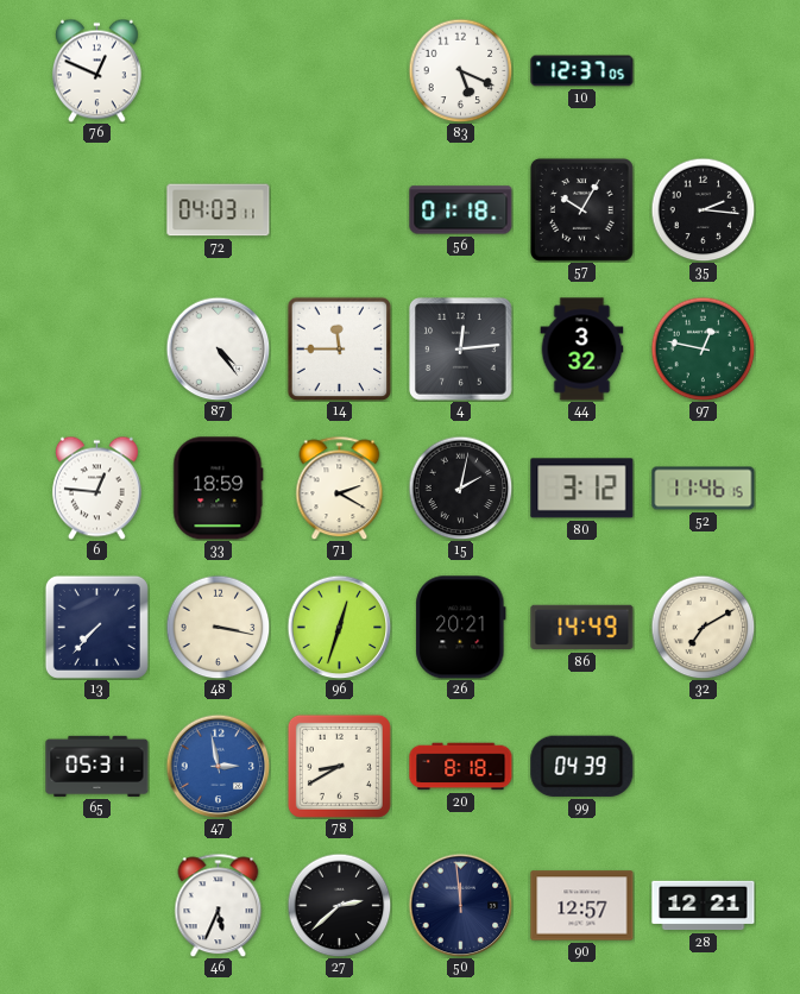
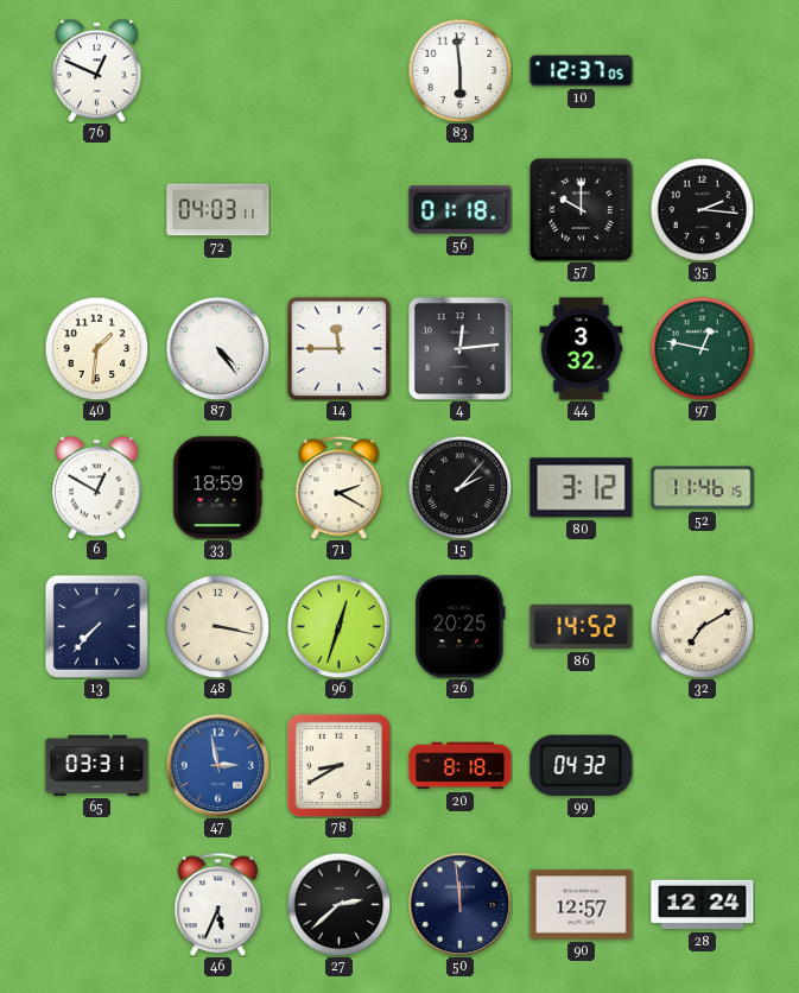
83: 5:19 -> 5:59
57: 10:05 -> 10:00
40: none -> 1:31
6: 12:46 -> 12:50
15: 2:02 -> 2:07
26: 20:21 -> 20:25
86: 14:49 -> 14:52
65: 05:31 -> 03:31
99: 04:39 -> 04:32
28: 12:21 -> 12:24
